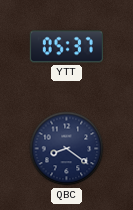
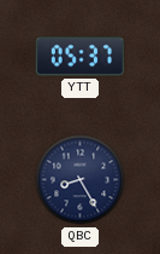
QBC: 8:21 -> 8:25
